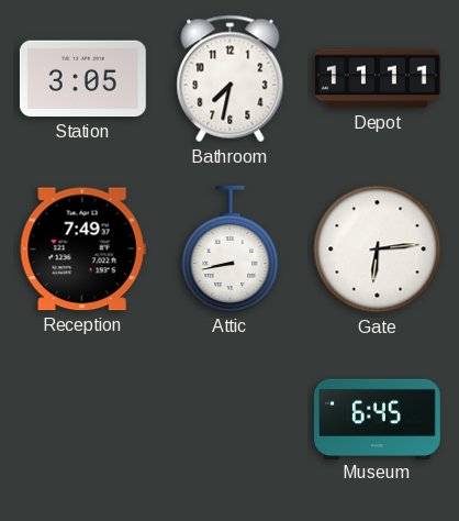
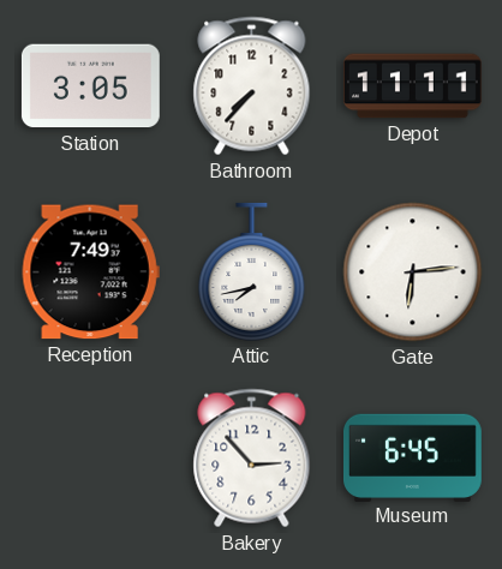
Bathroom: 7:32 -> 7:37
Attic: 8:43 -> 7:43
Bakery: none -> 2:53
